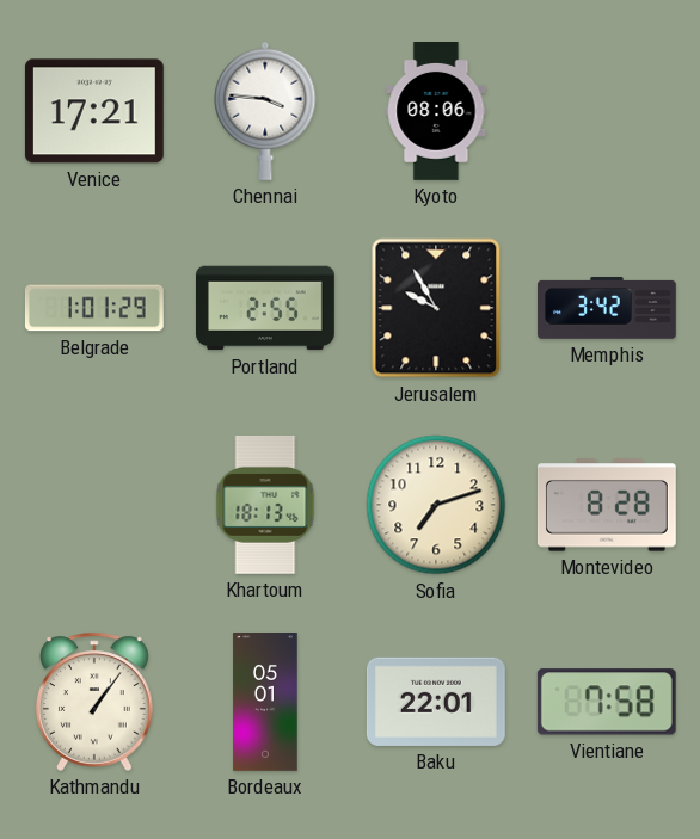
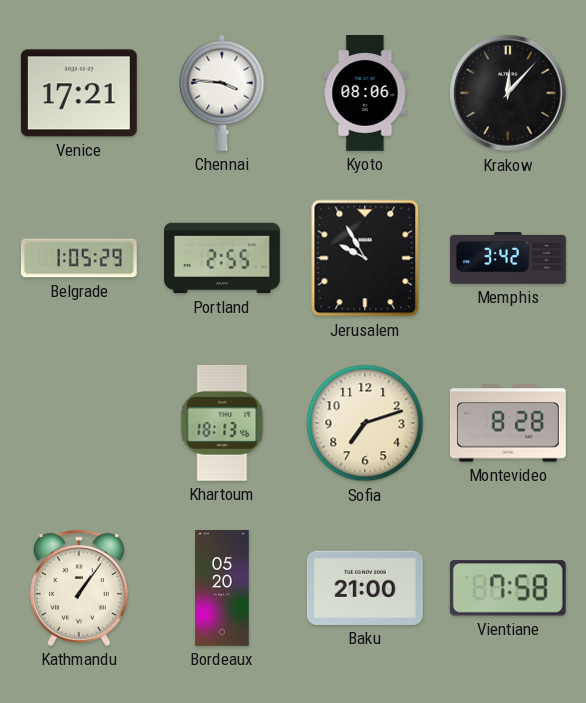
Krakow: none -> 12:07
Belgrade: 1:01 -> 1:05
Bordeaux: 05:01 -> 05:20
Baku: 22:01 -> 21:00
